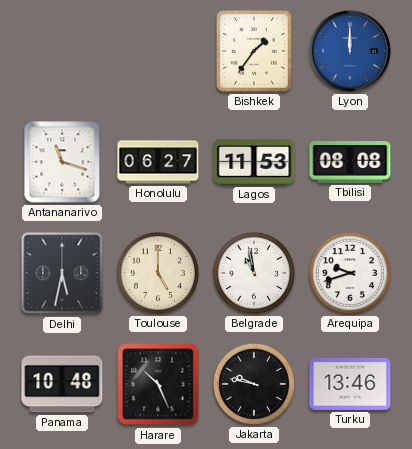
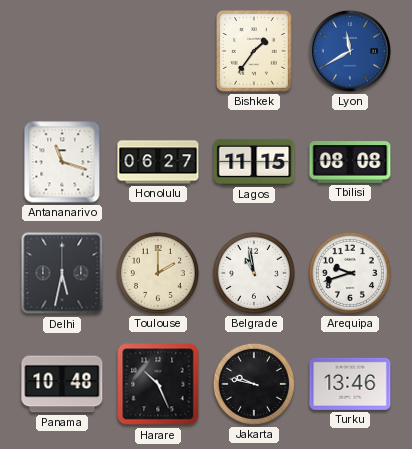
Lyon: 12:00 -> 11:40
Lagos: 11:53 -> 11:15
Toulouse: 5:00 -> 2:00
